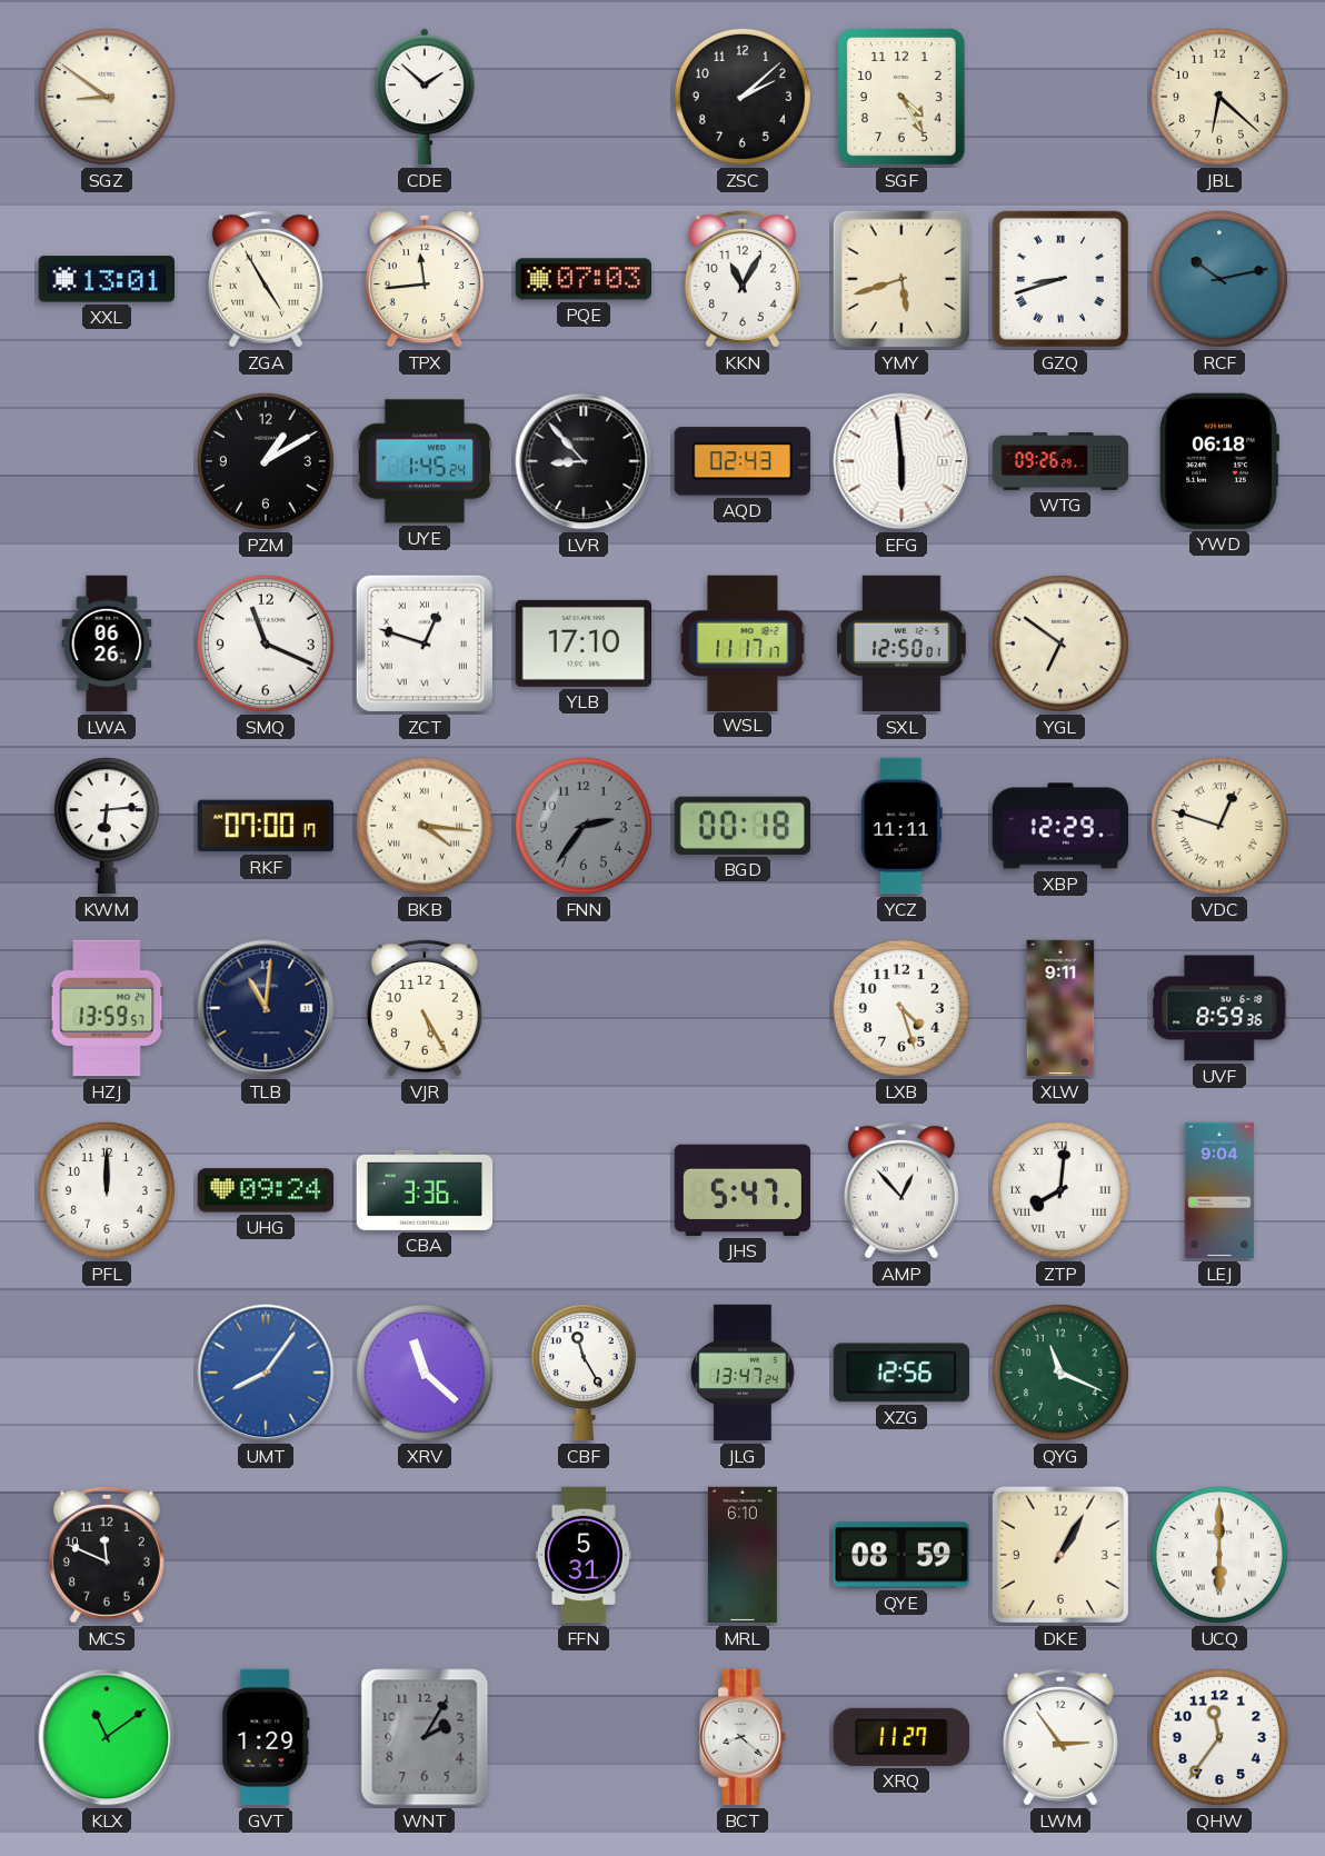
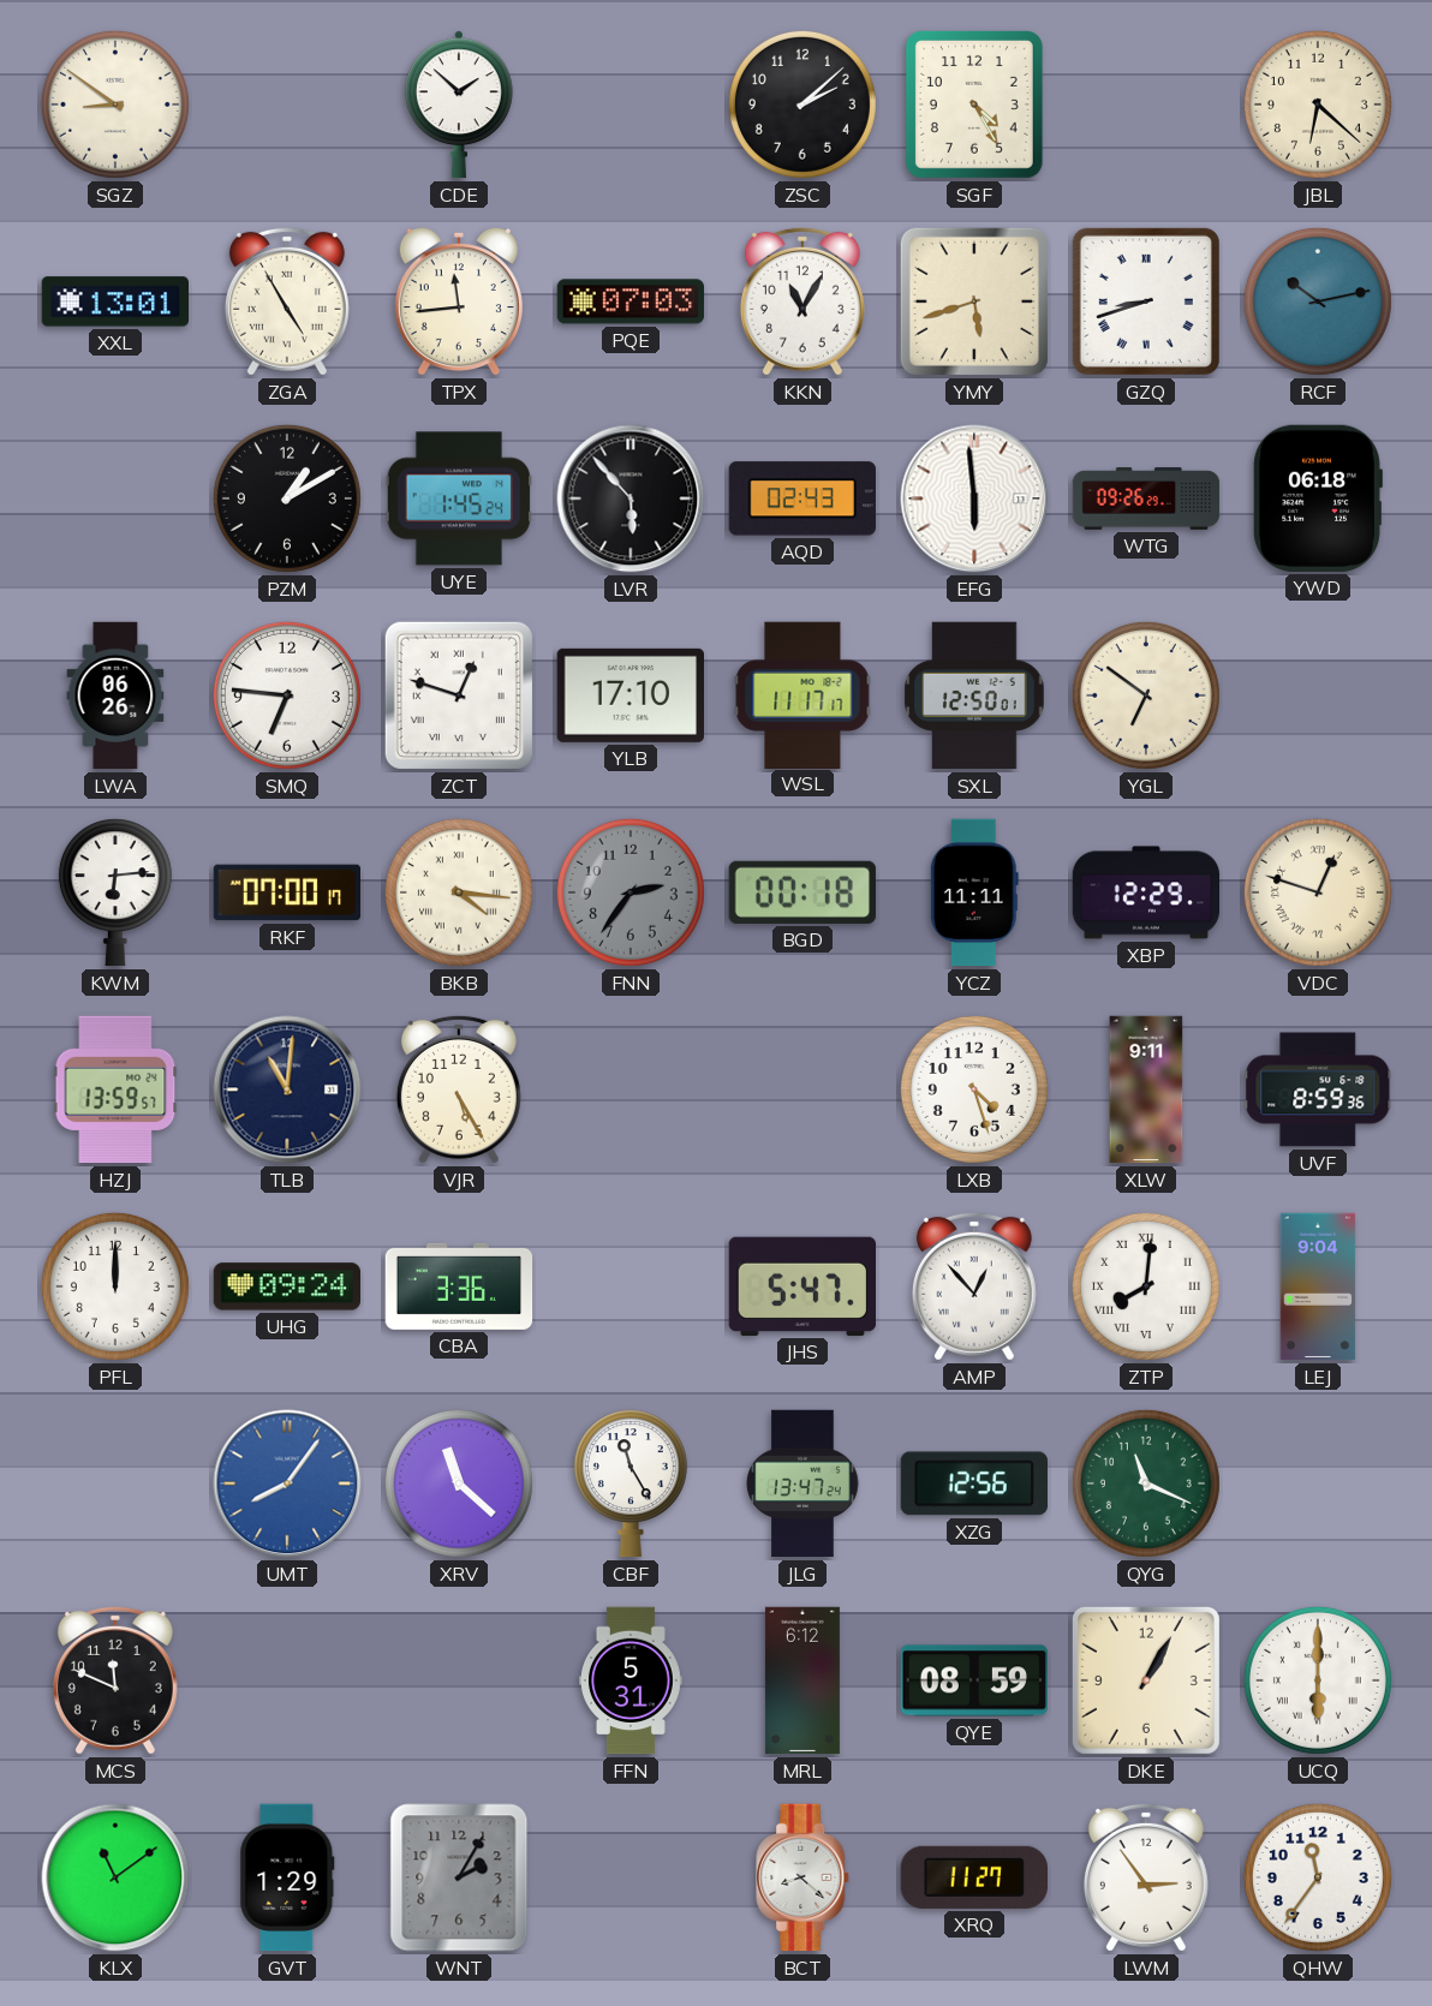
LVR: 8:53 -> 5:53
SMQ: 11:19 -> 6:46
MRL: 6:10 -> 6:12
